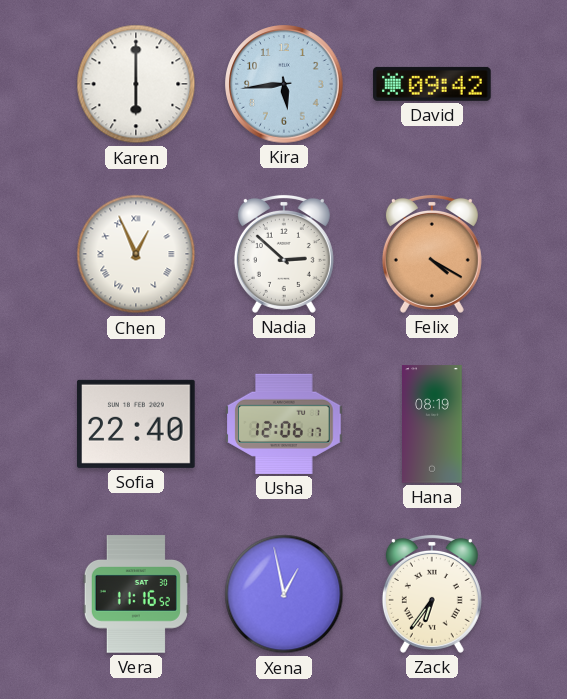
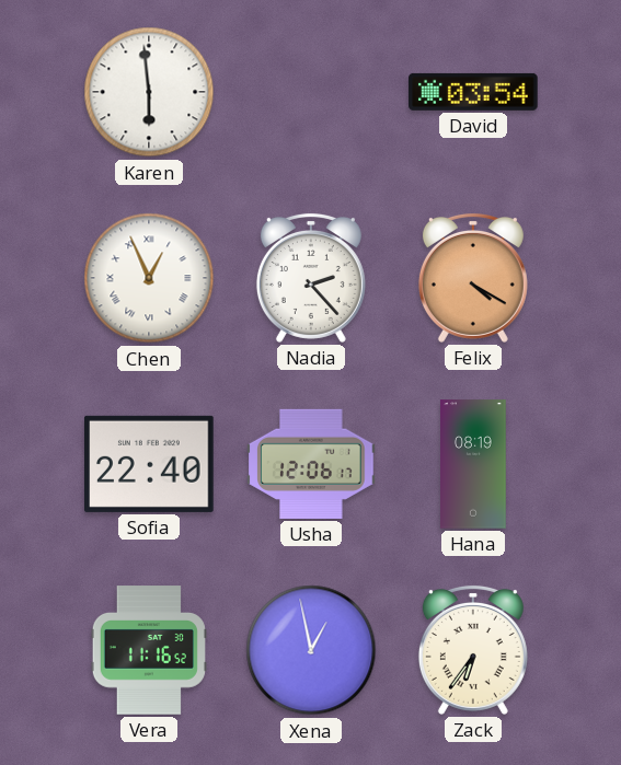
Karen: 6:00 -> 5:59
Kira: 5:44 -> none
David: 09:42 -> 03:54
Nadia: 2:52 -> 2:23
